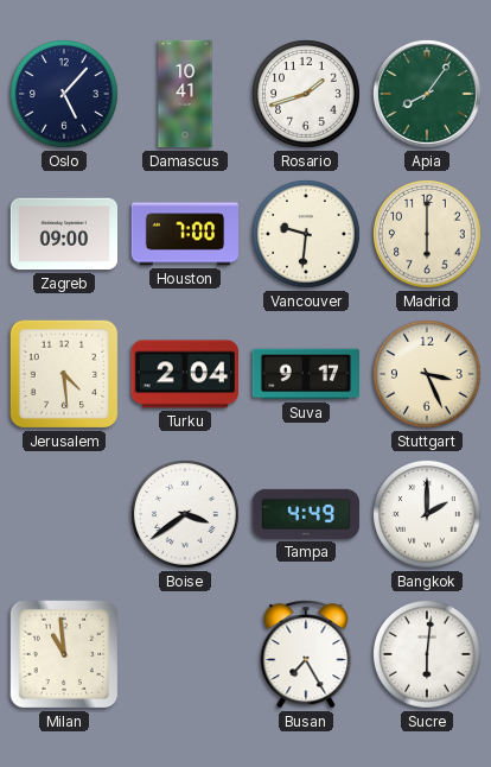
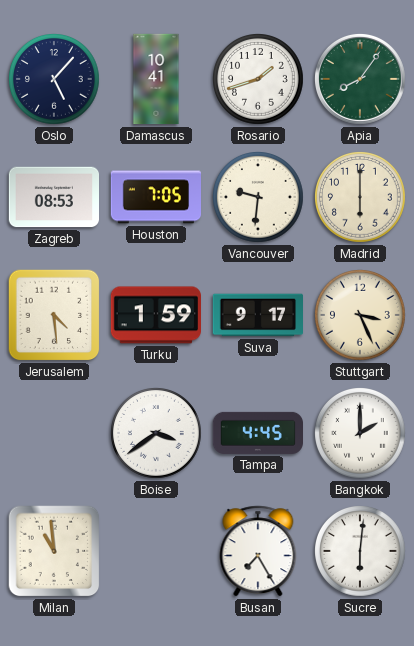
Zagreb: 09:00 -> 08:53
Houston: 7:00 -> 7:05
Turku: 2:04 -> 1:59
Tampa: 4:49 -> 4:45
